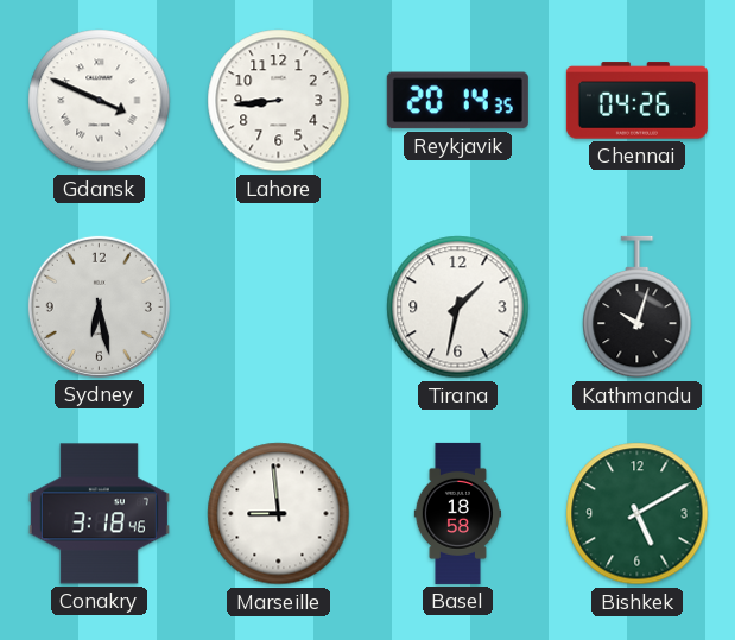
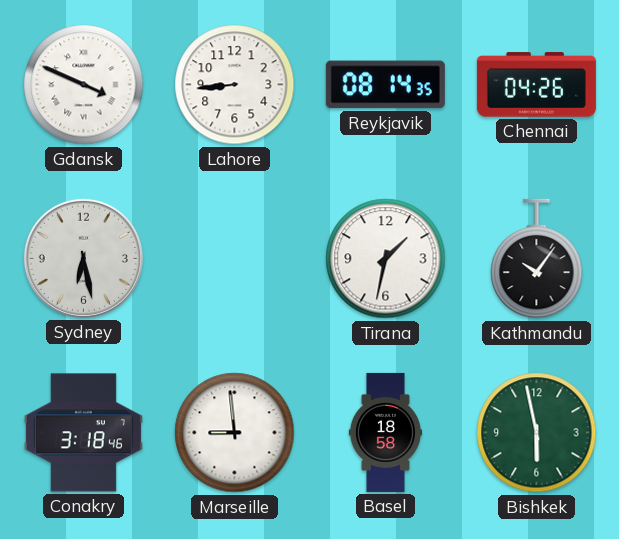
Reykjavik: 20:14 -> 08:14
Kathmandu: 10:03 -> 10:06
Bishkek: 5:10 -> 5:58
